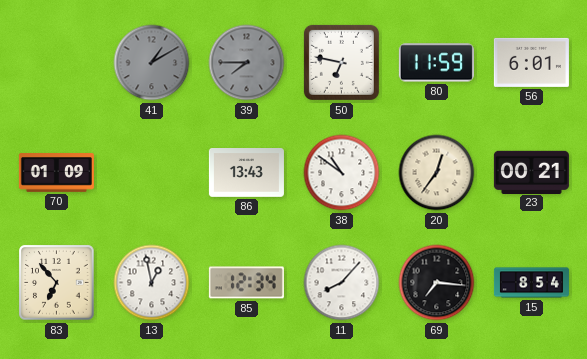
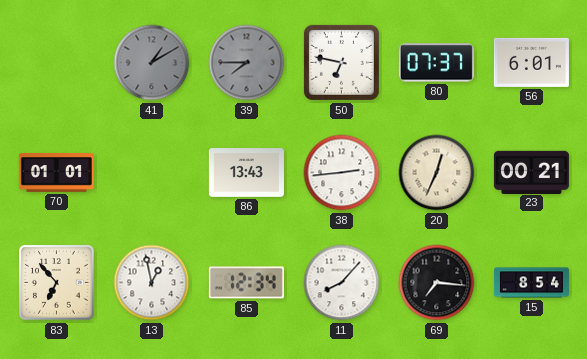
80: 11:59 -> 07:37
70: 01:09 -> 01:01
38: 10:51 -> 2:44
20: 12:36 -> 12:34
